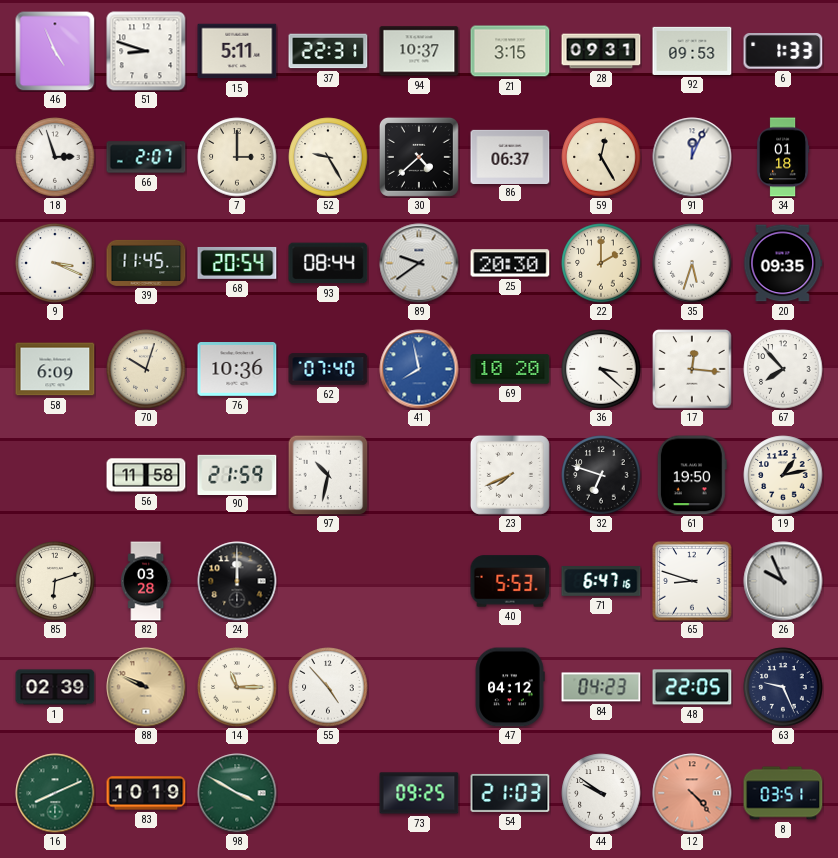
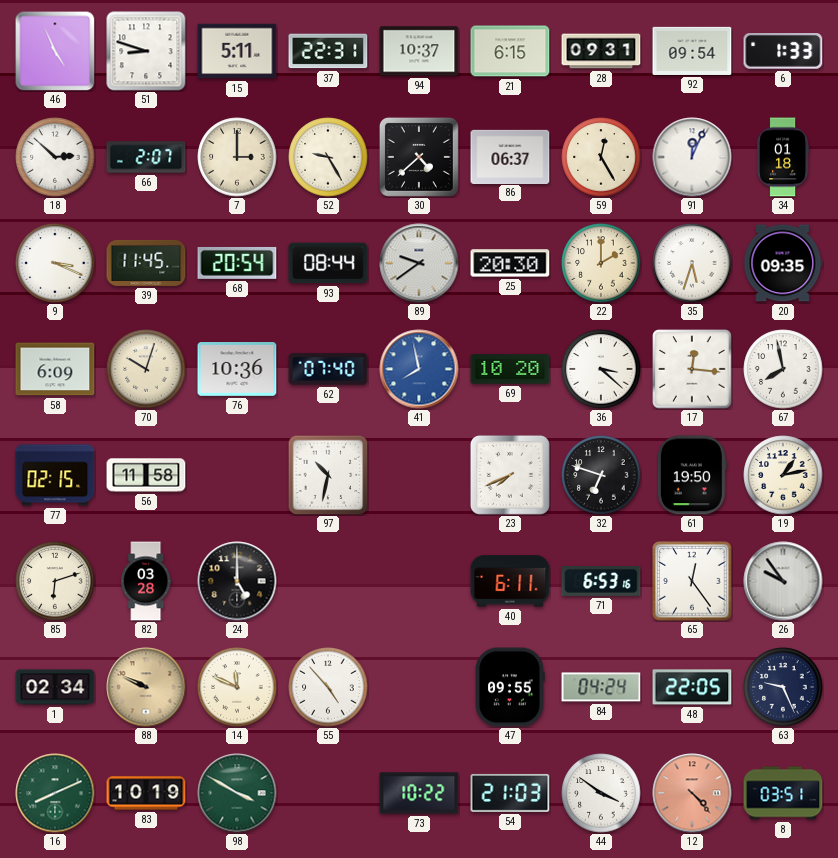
21: 3:15 -> 6:15
92: 09:53 -> 09:54
18: 2:57 -> 2:52
67: 7:53 -> 7:58
77: none -> 02:15
90: 21:59 -> none
24: 12:00 -> 5:00
40: 5:53 -> 6:11
71: 6:47 -> 6:53
65: 8:48 -> 12:24
26: 9:56 -> 9:54
1: 02:39 -> 02:34
14: 11:15 -> 11:49
47: 04:12 -> 09:55
84: 04:23 -> 04:24
73: 09:25 -> 10:22
44: 9:51 -> 3:51
